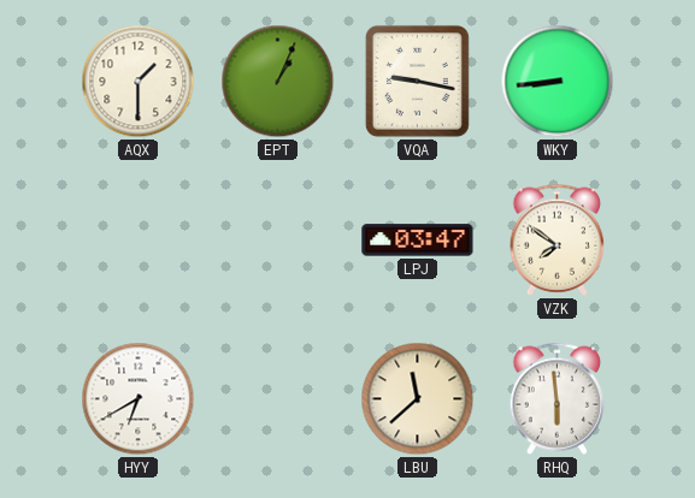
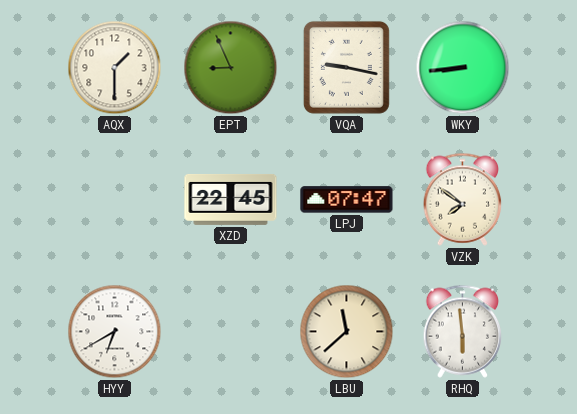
EPT: 1:04 -> 8:56
XZD: none -> 22:45
LPJ: 03:47 -> 07:47
